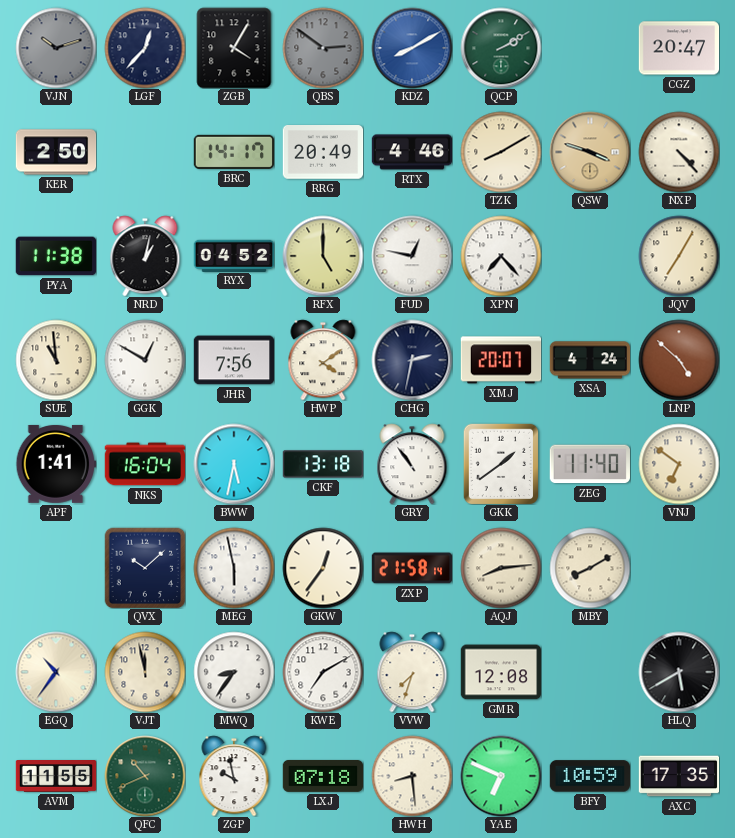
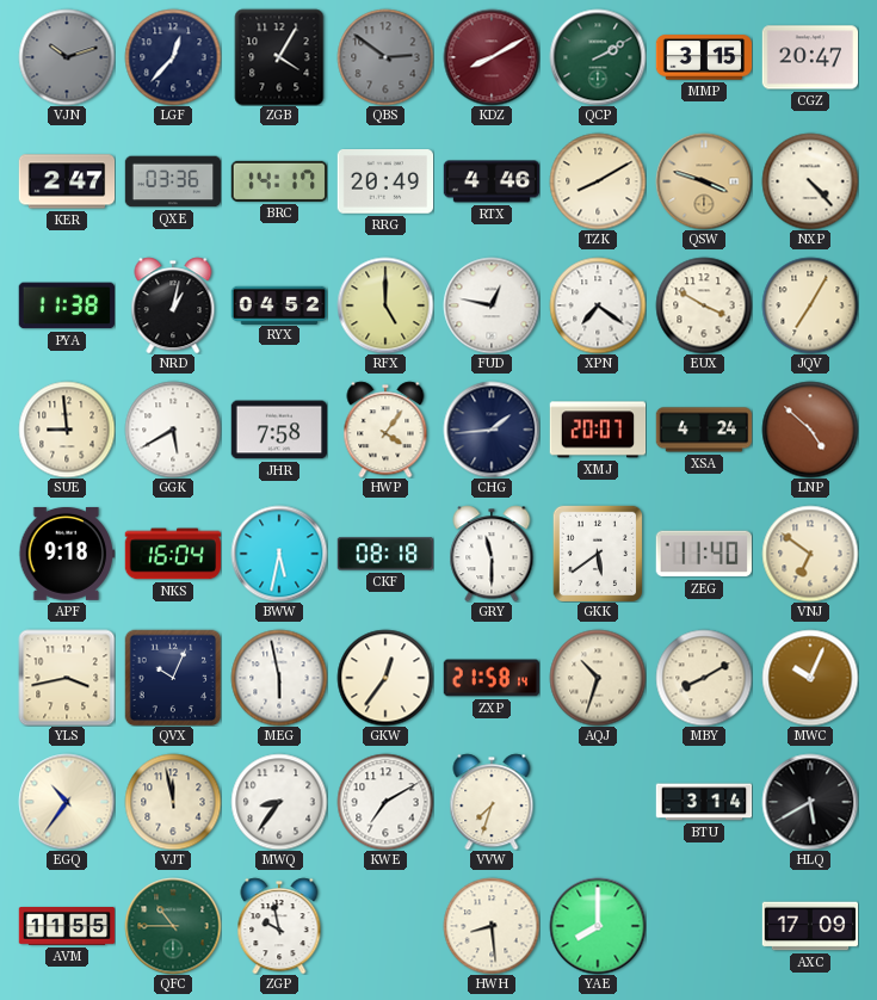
KDZ dial: blue -> burgundy
MMP: none -> 3:15
KER: 2:50 -> 2:47
QXE: none -> 03:36
XPN: 7:23 -> 7:21
EUX: none -> 3:50
SUE: 10:59 -> 8:59
GGK: 12:50 -> 5:40
JHR: 7:56 -> 7:58
HWP: 4:09 -> 4:06
CHG: 2:32 -> 1:44
APF: 1:41 -> 9:18
CKF: 13:18 -> 08:18
GRY: 10:54 -> 11:30
GKK: 1:39 -> 5:39
YLS: none -> 3:43
QVX: 10:08 -> 10:04
AQJ: 8:14 -> 10:33
MWC: none -> 10:04
GMR: 12:08 -> none
BTU: none -> 3:14
QFC: 10:41 -> 10:45
LXJ: 07:18 -> none
YAE: 6:49 -> 8:00
BFY: 10:59 -> none
AXC: 17:35 -> 17:09
